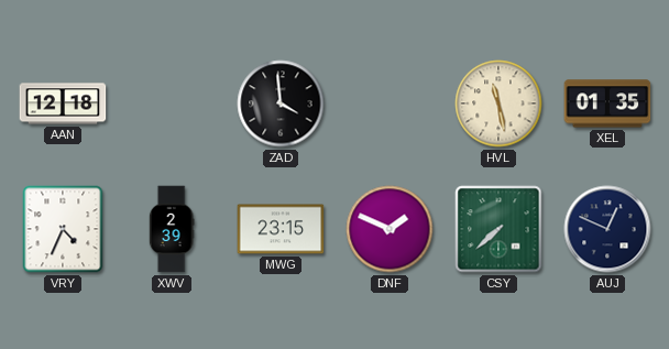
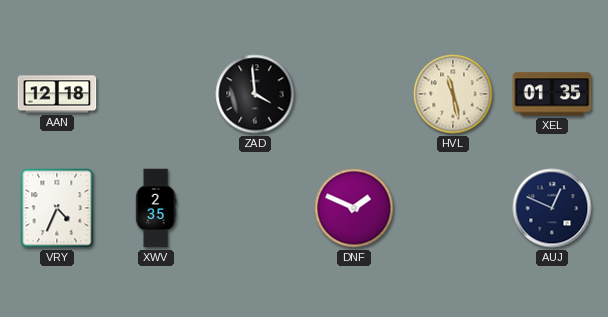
XWV: 2:39 -> 2:35
MWG: 23:15 -> none
CSY: 7:38 -> none
